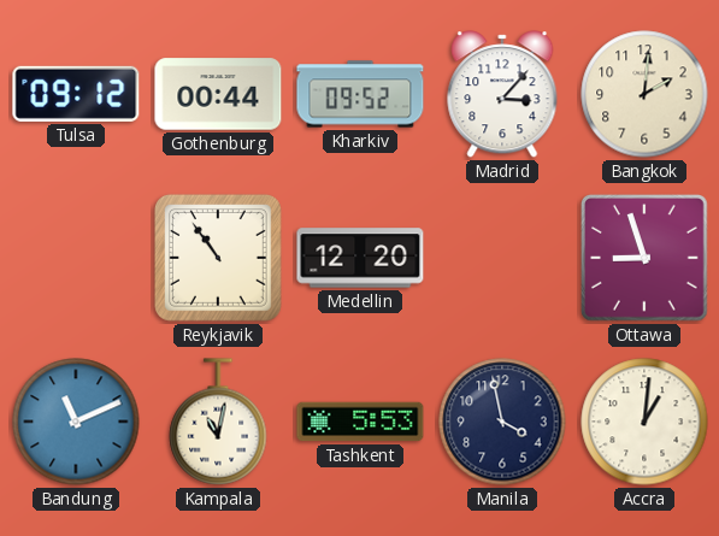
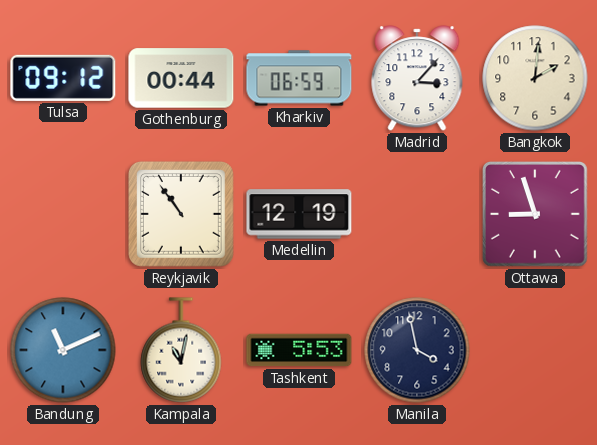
Kharkiv: 09:52 -> 06:59
Medellin: 12:20 -> 12:19
Accra: 1:01 -> none
